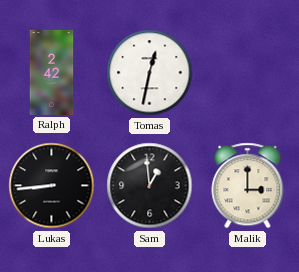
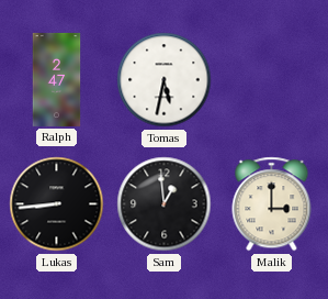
Ralph: 2:42 -> 2:47
Tomas: 12:32 -> 5:32
